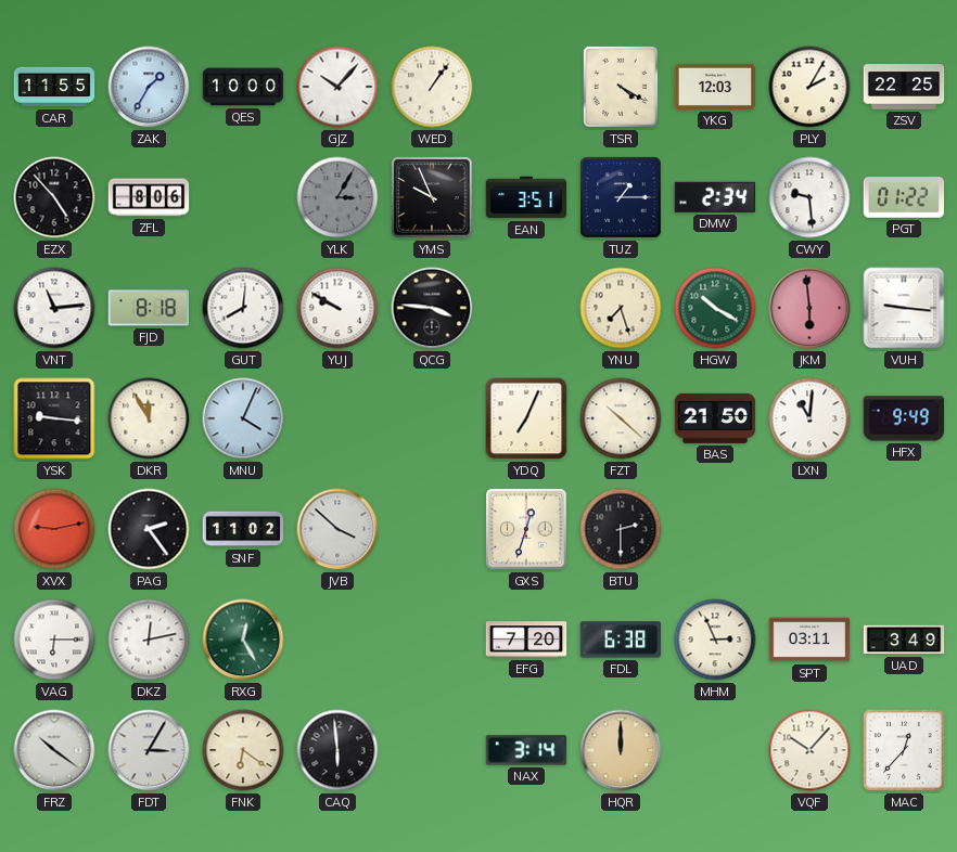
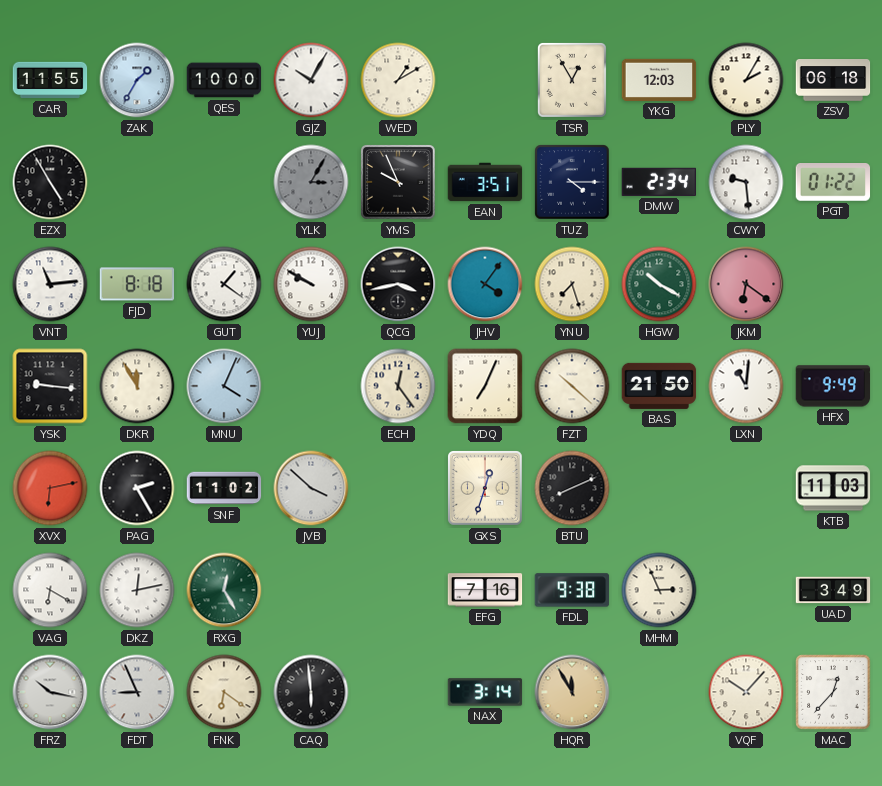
GJZ: 10:07 -> 10:05
WED: 1:06 -> 1:10
TSR: 4:20 -> 12:55
ZSV: 22:25 -> 06:18
EZX: 4:53 -> 4:55
ZFL: 8:06 -> none
TUZ: 1:15 -> 4:15
GUT: 8:01 -> 1:21
QCG: 3:46 -> 3:43
JHV: none -> 4:06
JKM: 5:59 -> 6:21
VUH: 9:16 -> none
ECH: none -> 12:24
XVX: 9:13 -> 6:13
PAG: 2:24 -> 2:25
BTU: 2:30 -> 8:11
KTB: none -> 11:03
VAG: 6:15 -> 6:20
EFG: 7:20 -> 7:16
FDL: 6:38 -> 9:38
SPT: 03:11 -> none
FRZ: 10:21 -> 10:17
FDT: 3:05 -> 8:56
HQR: 12:00 -> 11:55
